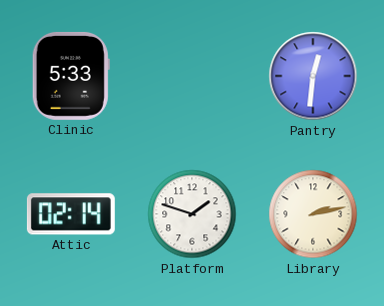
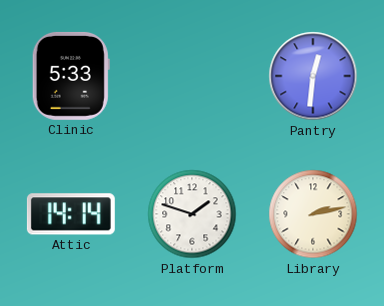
Attic: 02:14 -> 14:14
